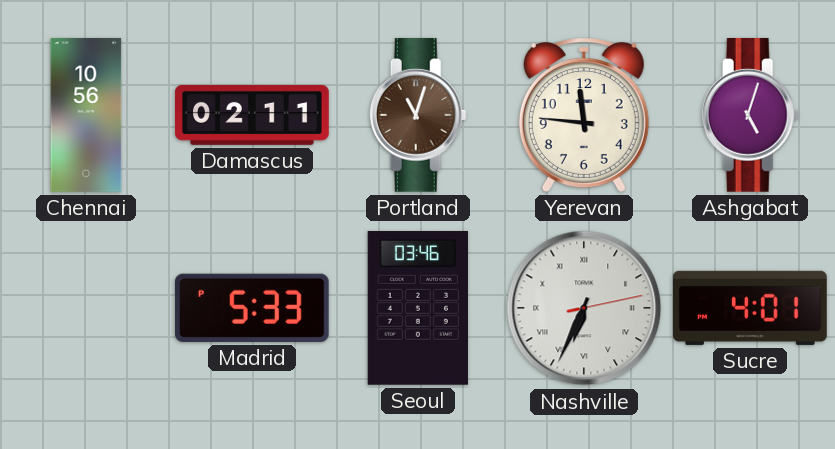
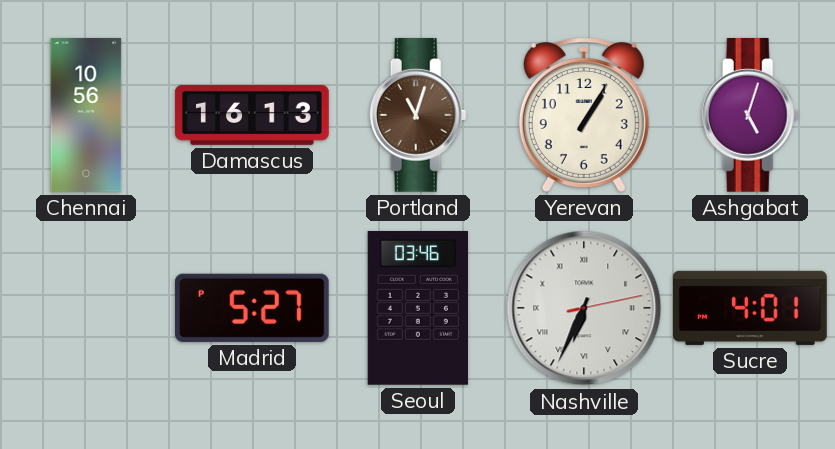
Damascus: 02:11 -> 16:13
Yerevan: 11:46 -> 1:05
Madrid: 5:33 -> 5:27
